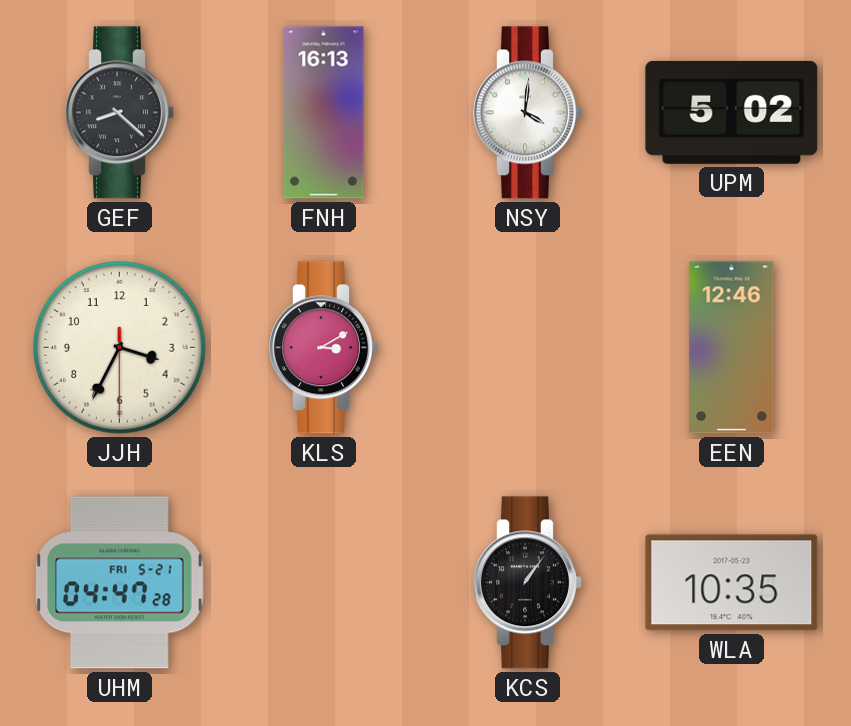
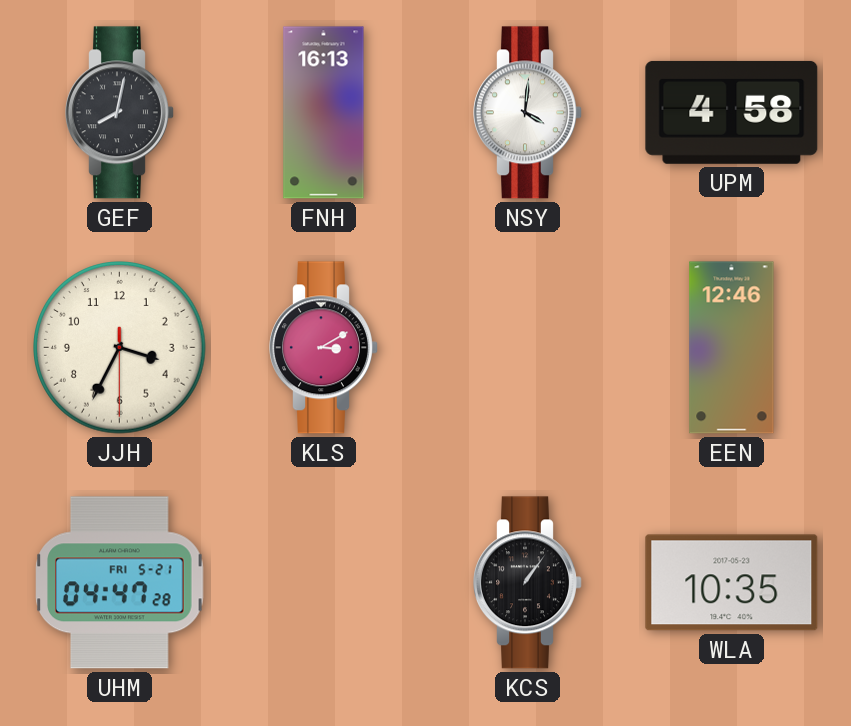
GEF: 8:22 -> 8:02
UPM: 5:02 -> 4:58
